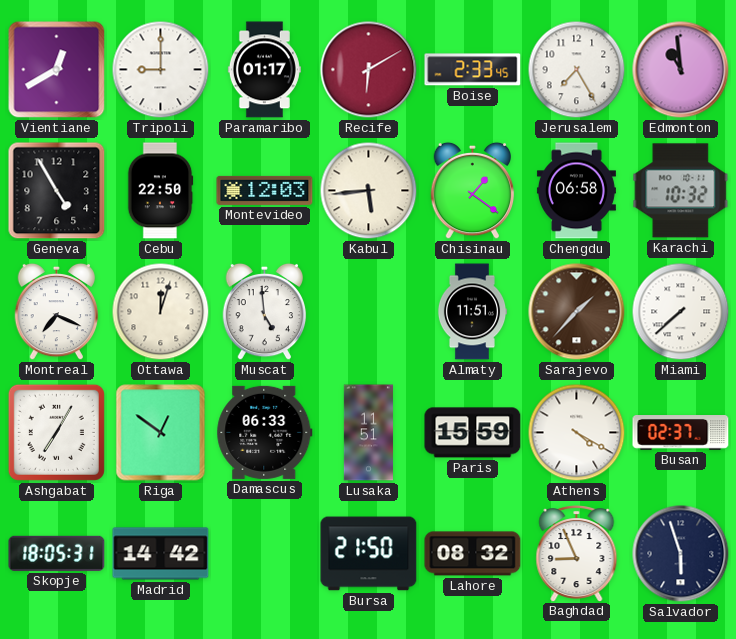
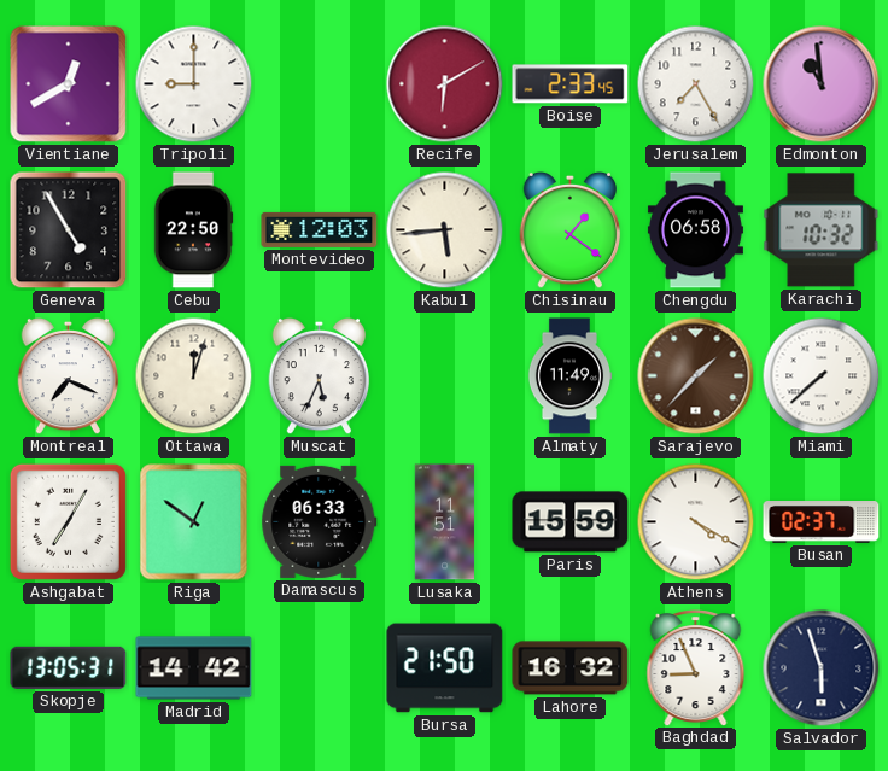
Paramaribo: 01:17 -> none
Muscat: 4:59 -> 5:34
Almaty: 11:51 -> 11:49
Skopje: 18:05 -> 13:05
Lahore: 08:32 -> 16:32
